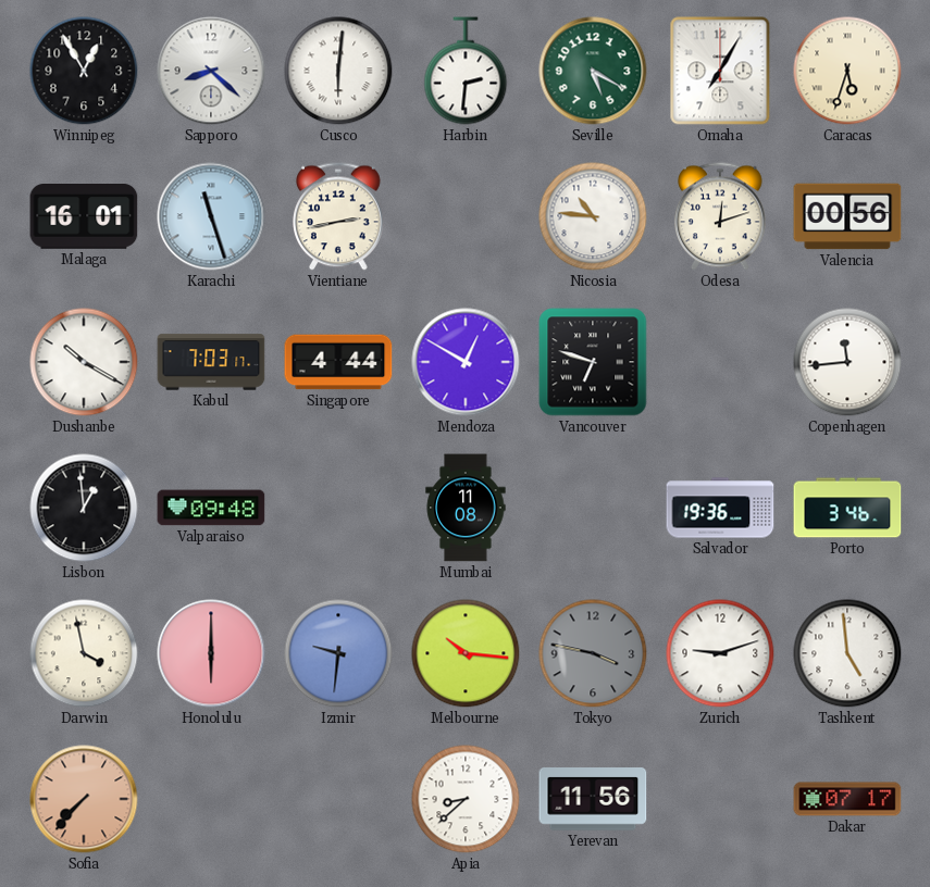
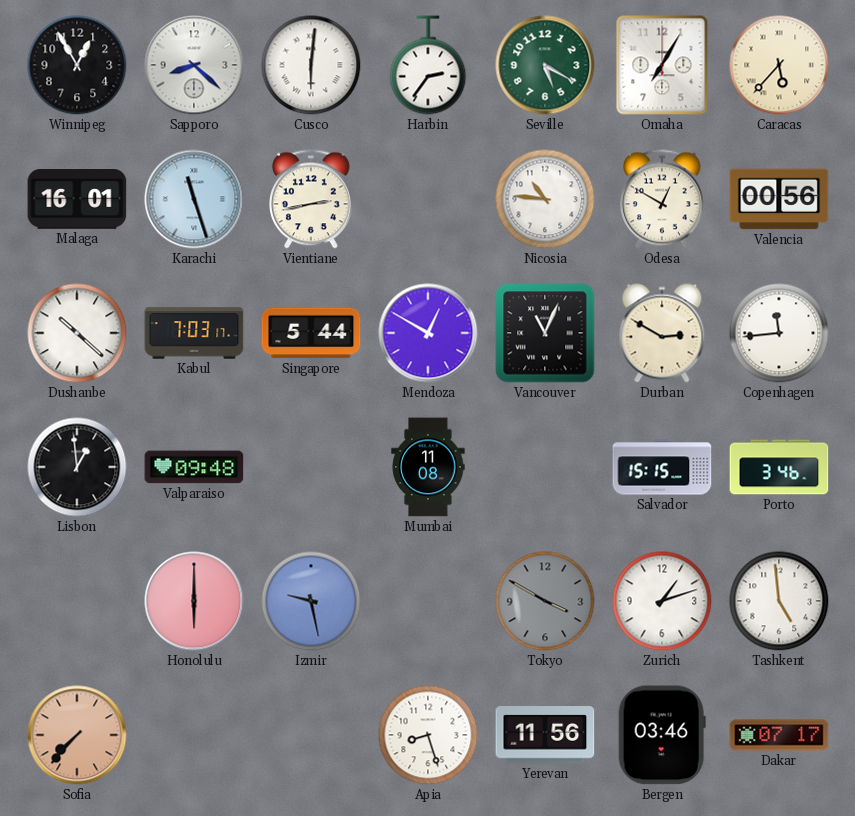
Harbin: 2:31 -> 2:36
Caracas: 5:33 -> 5:37
Odesa: 12:12 -> 12:50
Dushanbe: 10:20 -> 10:22
Singapore: 4:44 -> 5:44
Vancouver: 6:48 -> 11:04
Durban: none -> 2:50
Salvador: 19:36 -> 15:15
Darwin: 3:58 -> none
Izmir: 9:31 -> 9:28
Melbourne: 10:16 -> none
Tokyo: 3:47 -> 3:50
Zurich: 9:12 -> 1:12
Apia: 8:38 -> 8:27
Bergen: none -> 03:46
